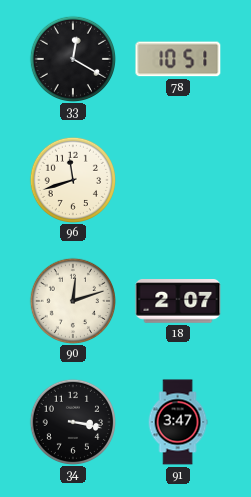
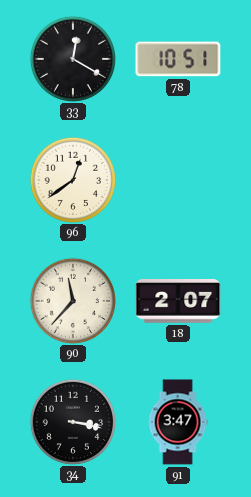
96: 11:42 -> 12:39
90: 12:12 -> 11:37
